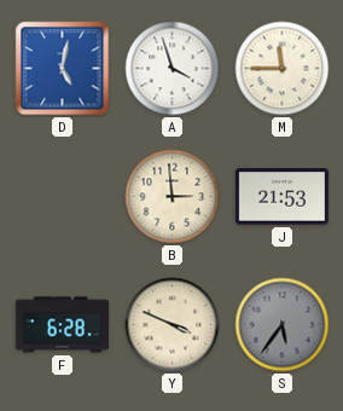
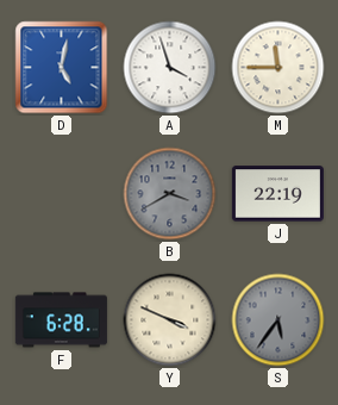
B: 2:59 -> 3:40
B dial: cream -> grey
J: 21:53 -> 22:19
